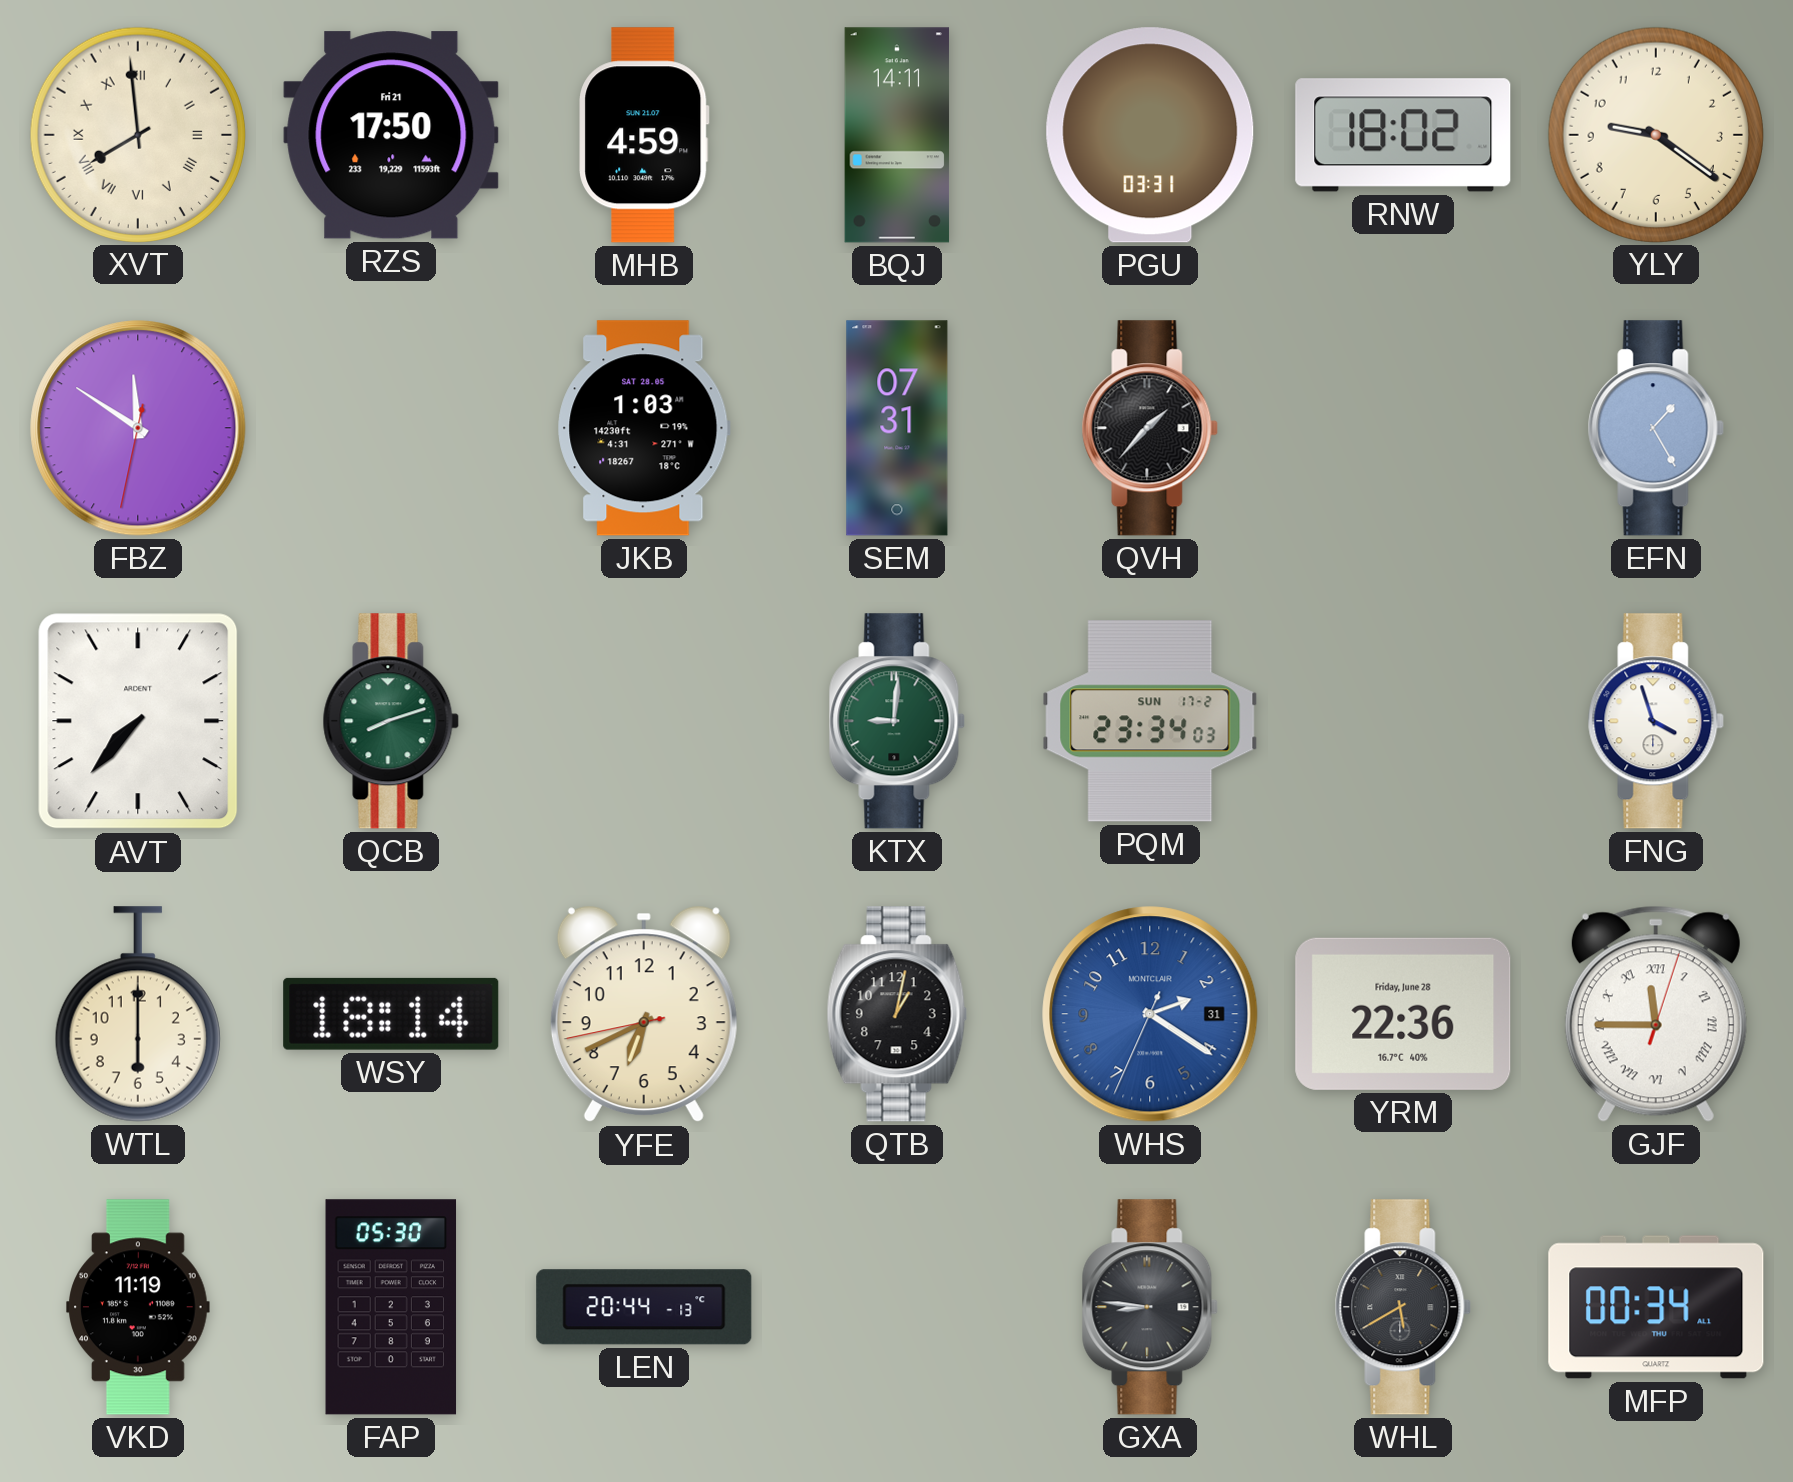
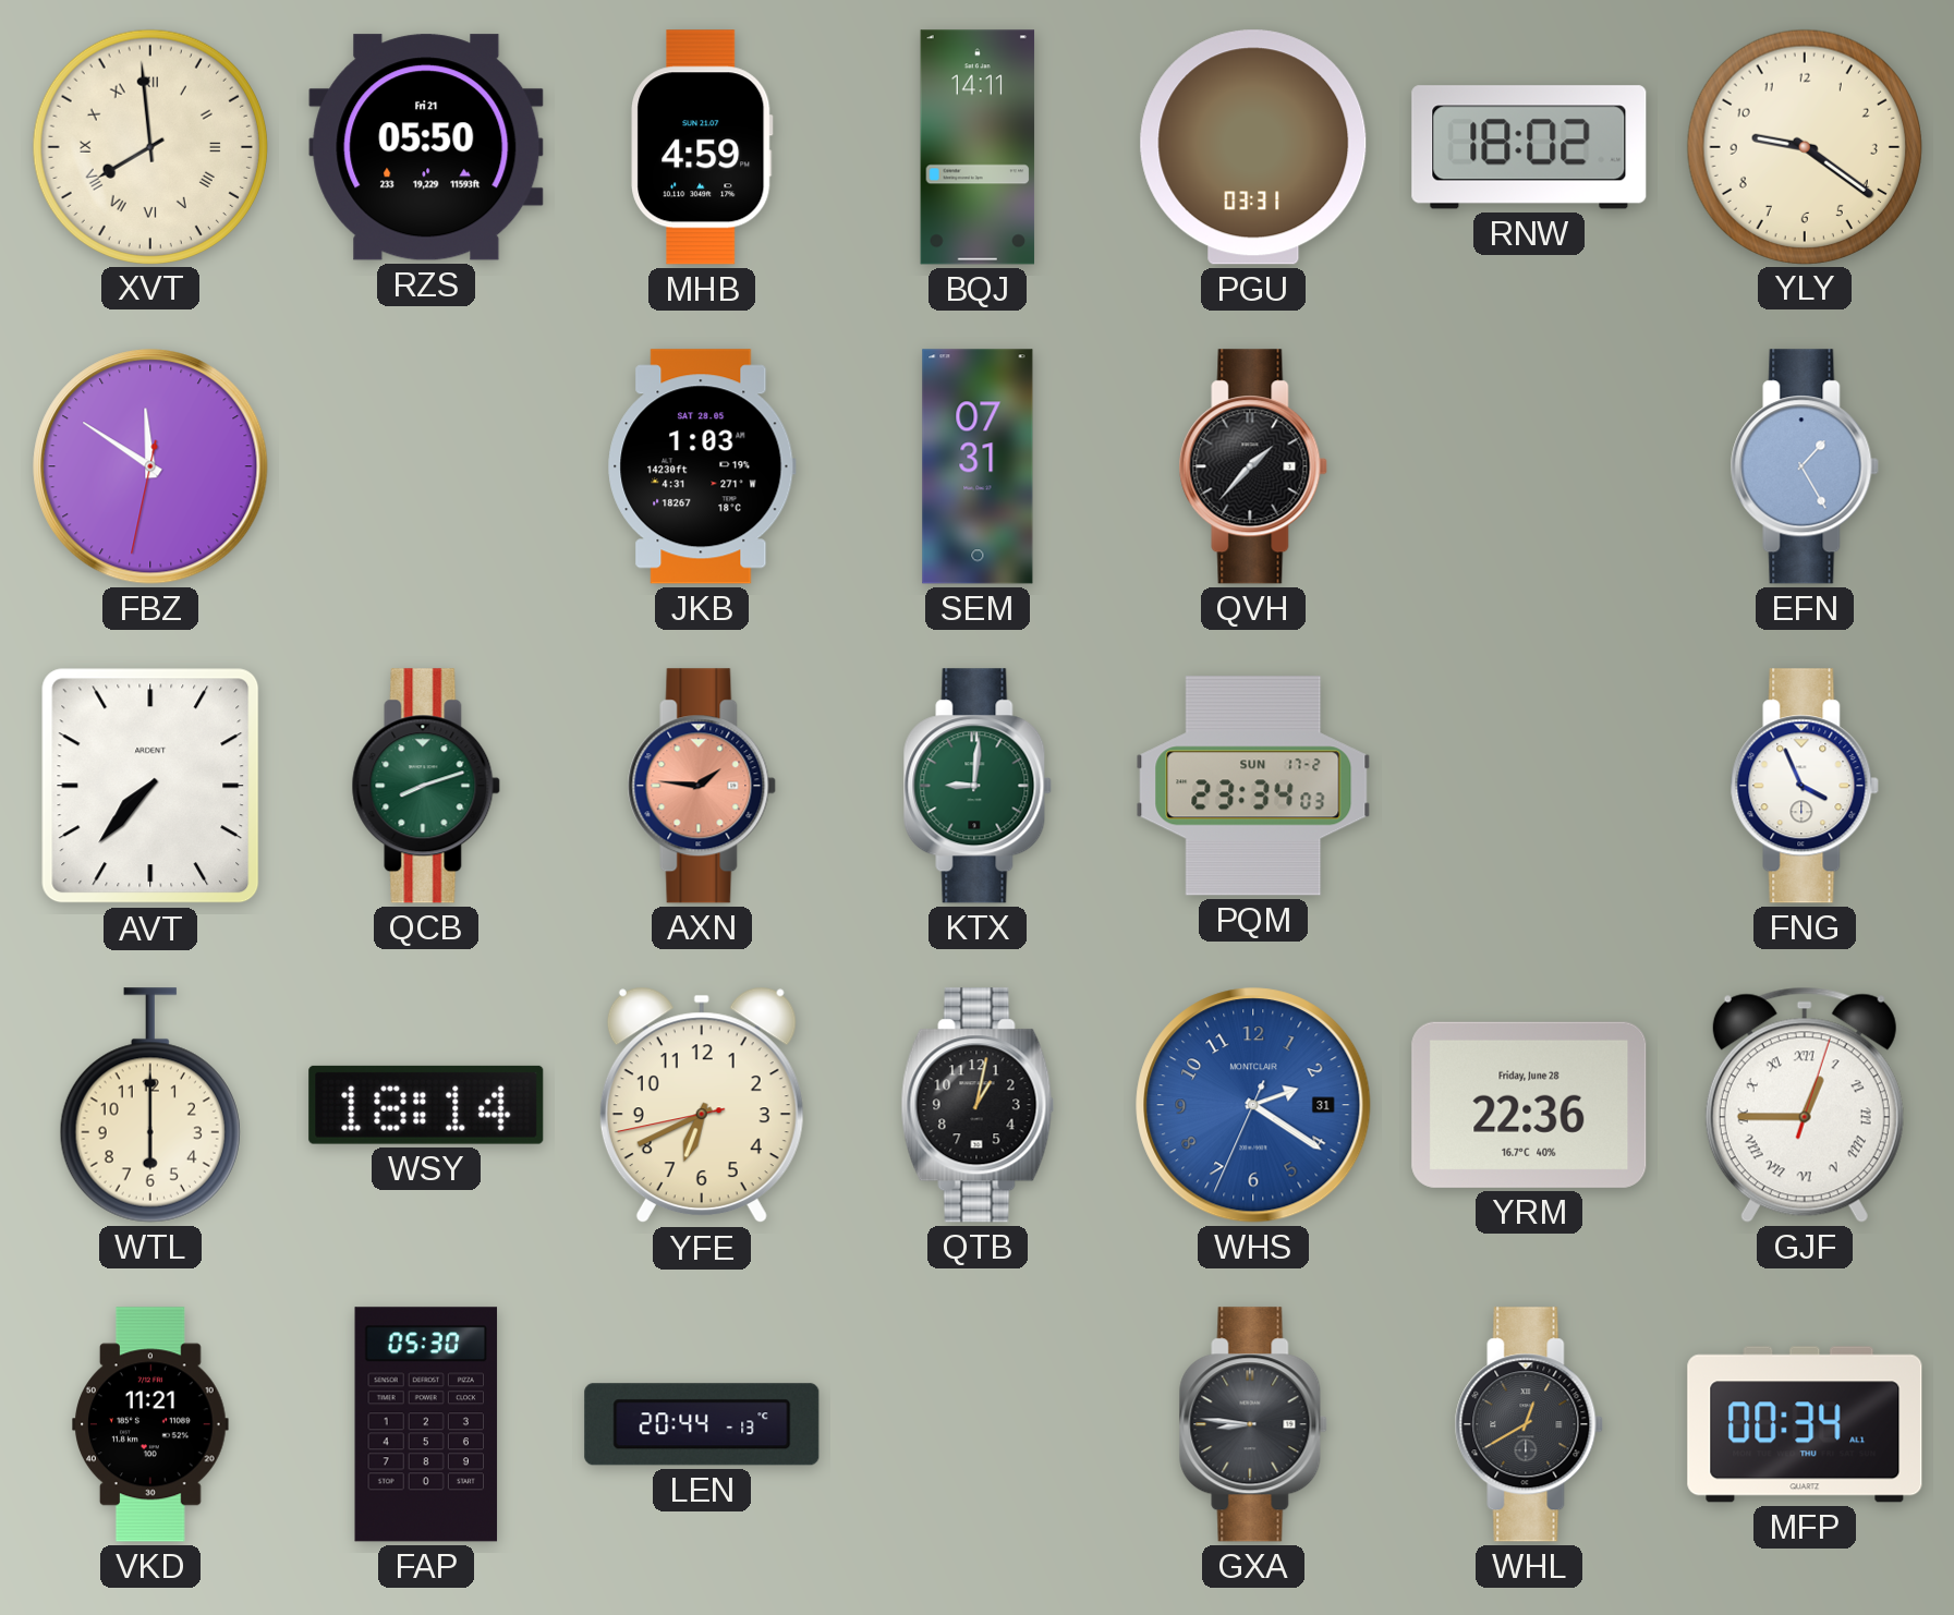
RZS: 17:50 -> 05:50
AXN: none -> 1:46
FNG: 3:57 -> 3:56
GJF: 11:45 -> 12:45
VKD: 11:19 -> 11:21
WHL: 5:40 -> 12:40
